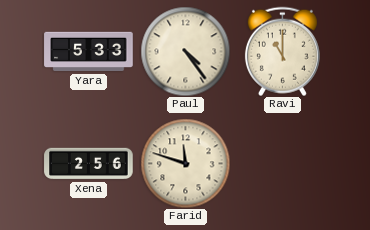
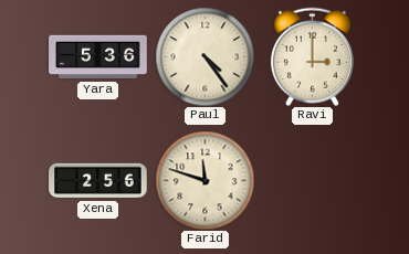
Yara: 5:33 -> 5:36
Ravi: 11:00 -> 3:00
